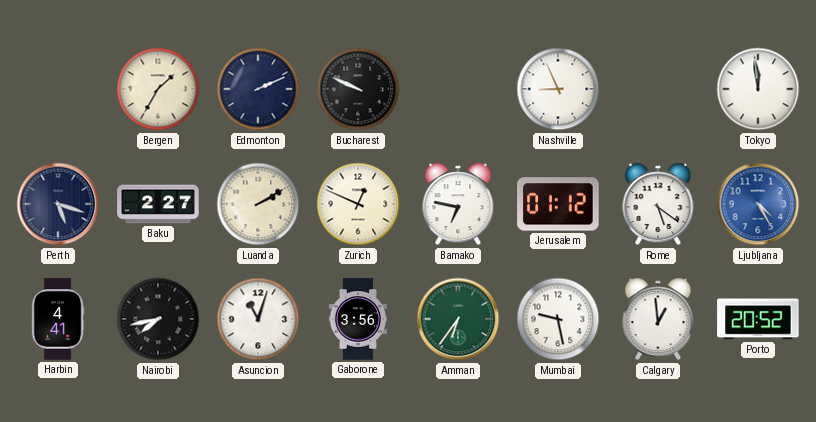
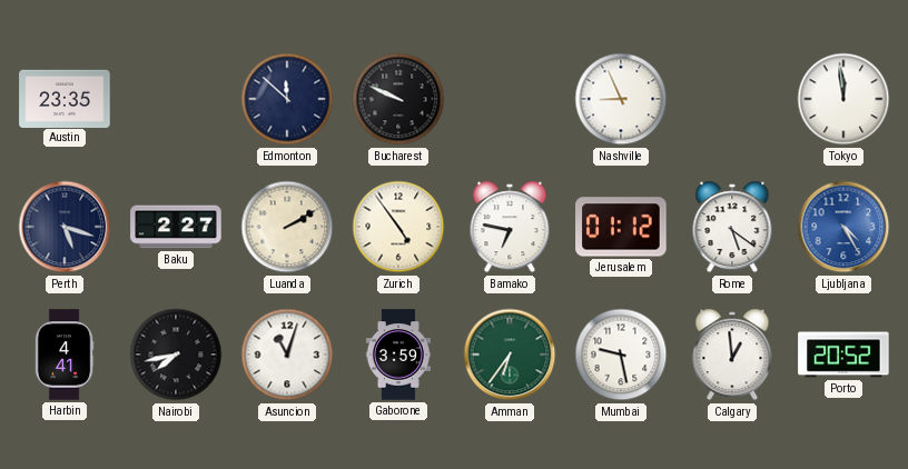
Austin: none -> 23:35
Bergen: 1:35 -> none
Edmonton: 2:11 -> 11:52
Zurich: 12:49 -> 4:54
Gaborone: 3:56 -> 3:59
